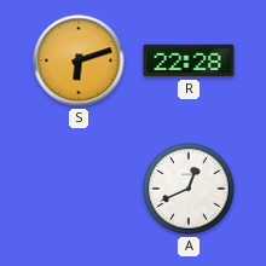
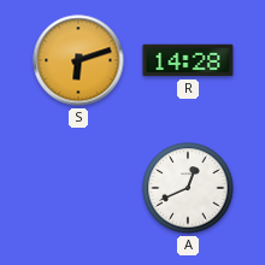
R: 22:28 -> 14:28
